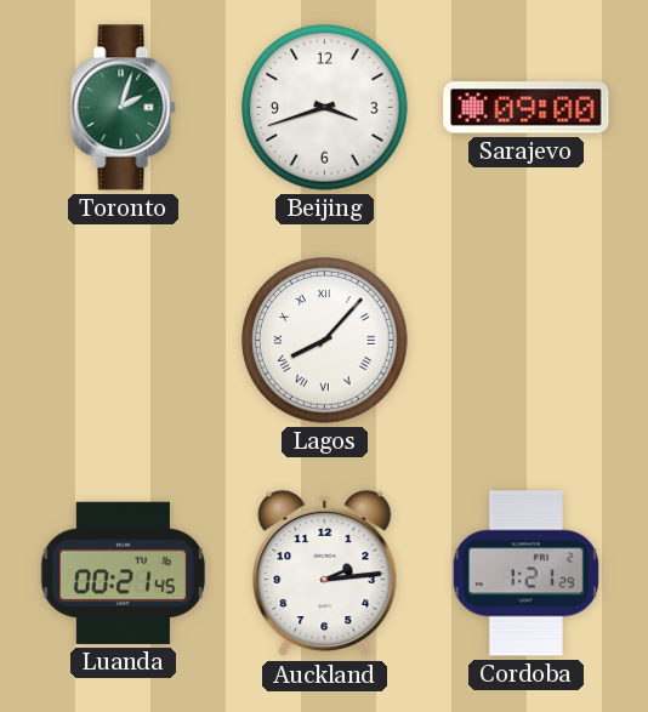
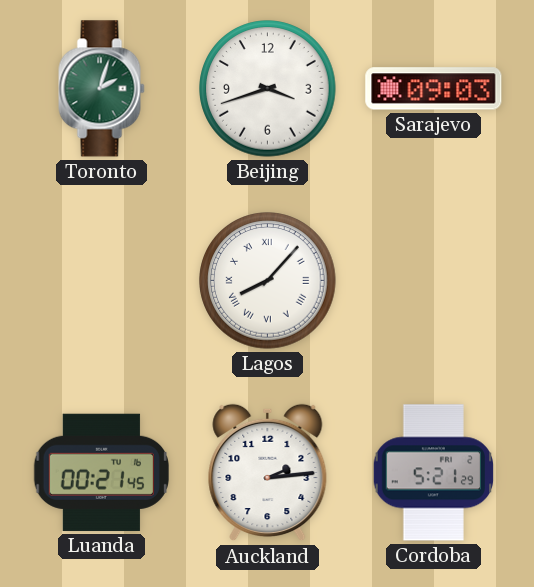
Sarajevo: 09:00 -> 09:03
Cordoba: 1:21 -> 5:21
